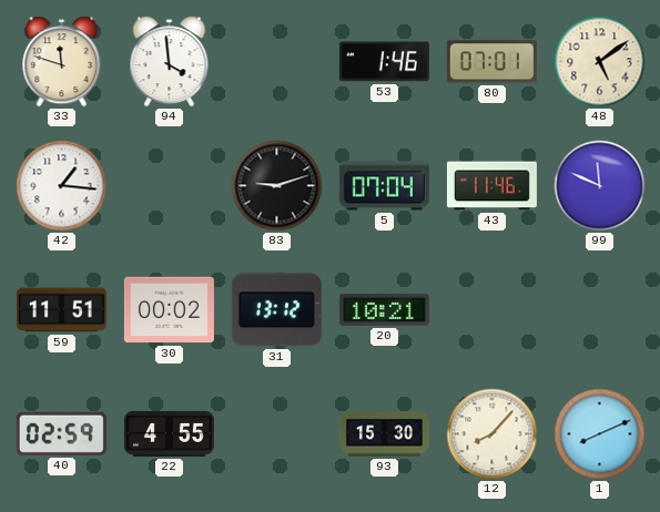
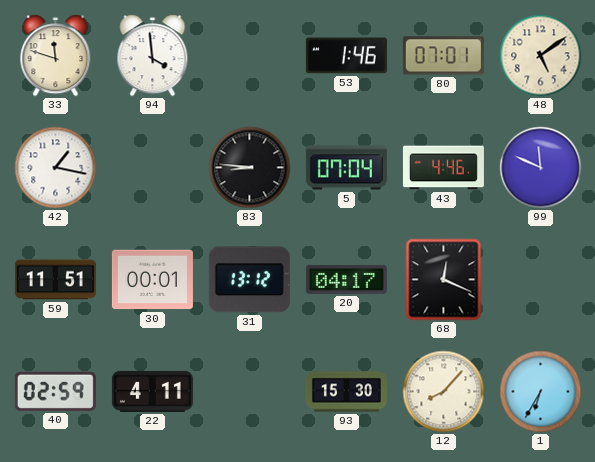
42: 1:16 -> 1:17
83: 9:12 -> 8:46
43: 11:46 -> 4:46
30: 00:02 -> 00:01
20: 10:21 -> 04:17
68: none -> 12:19
22: 4:55 -> 4:11
1: 8:11 -> 6:35
